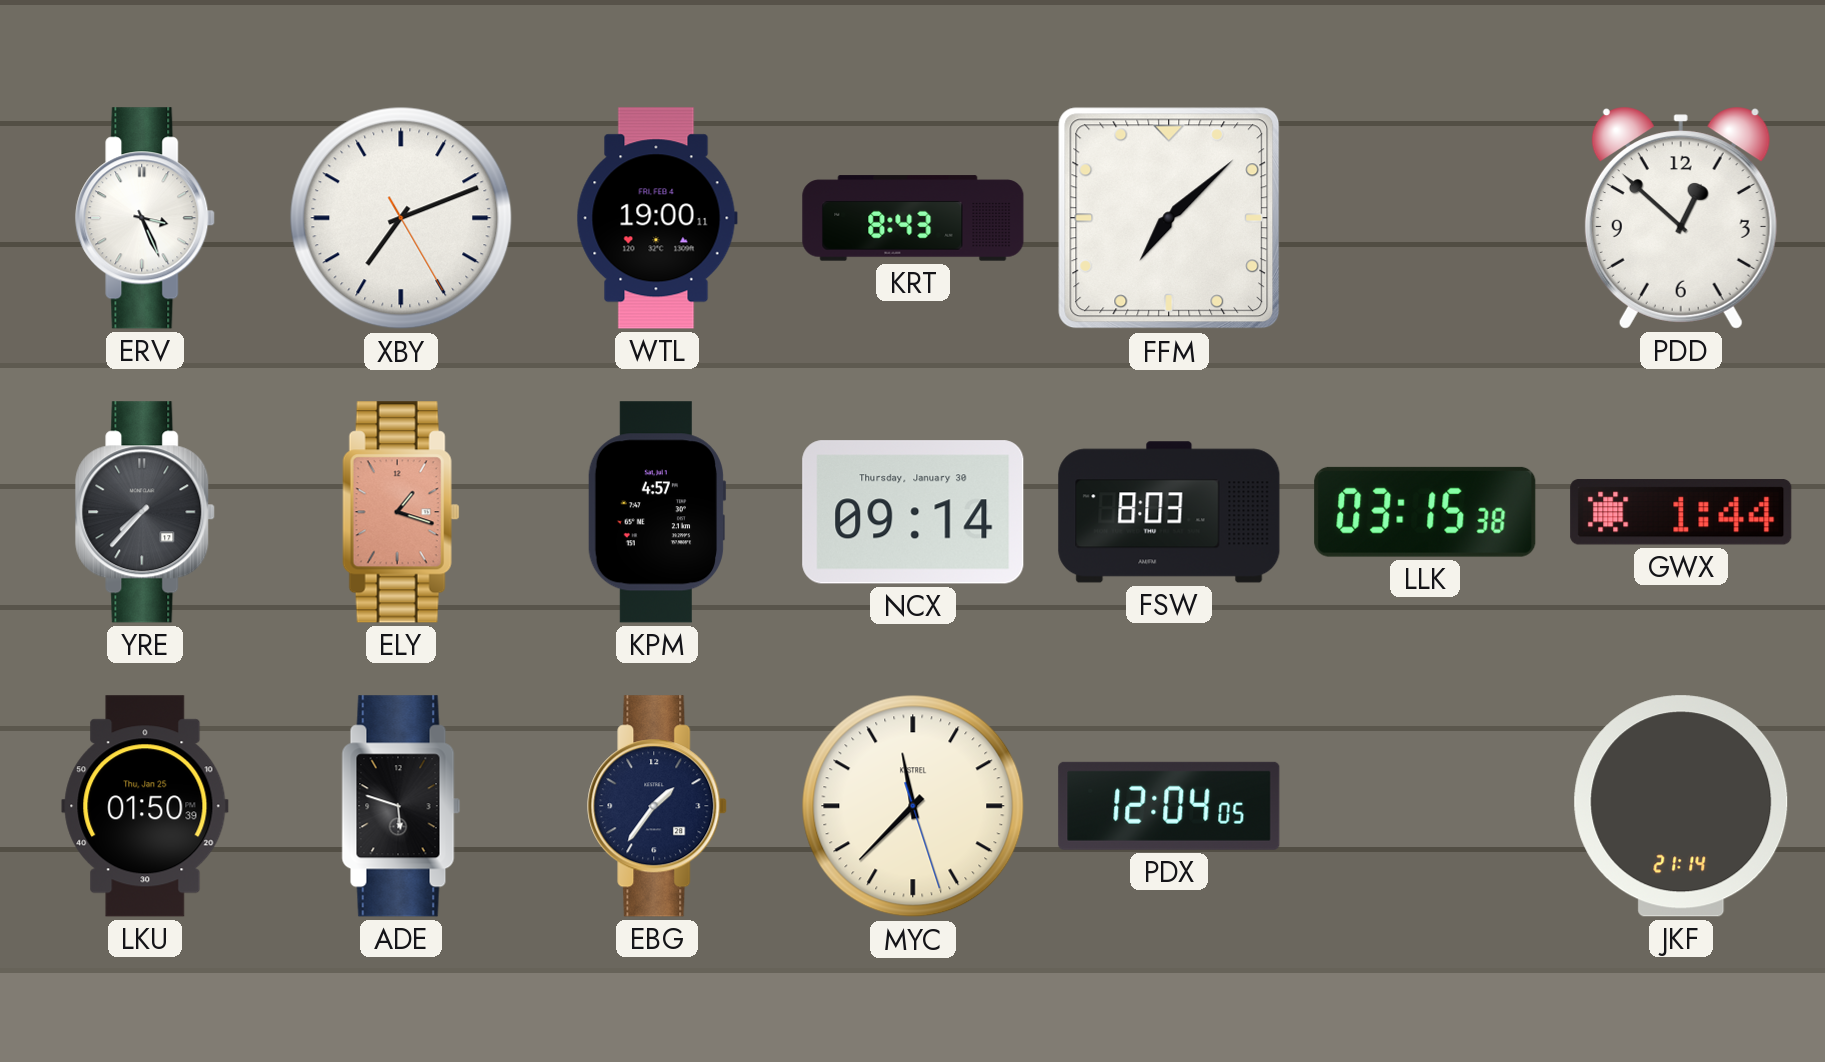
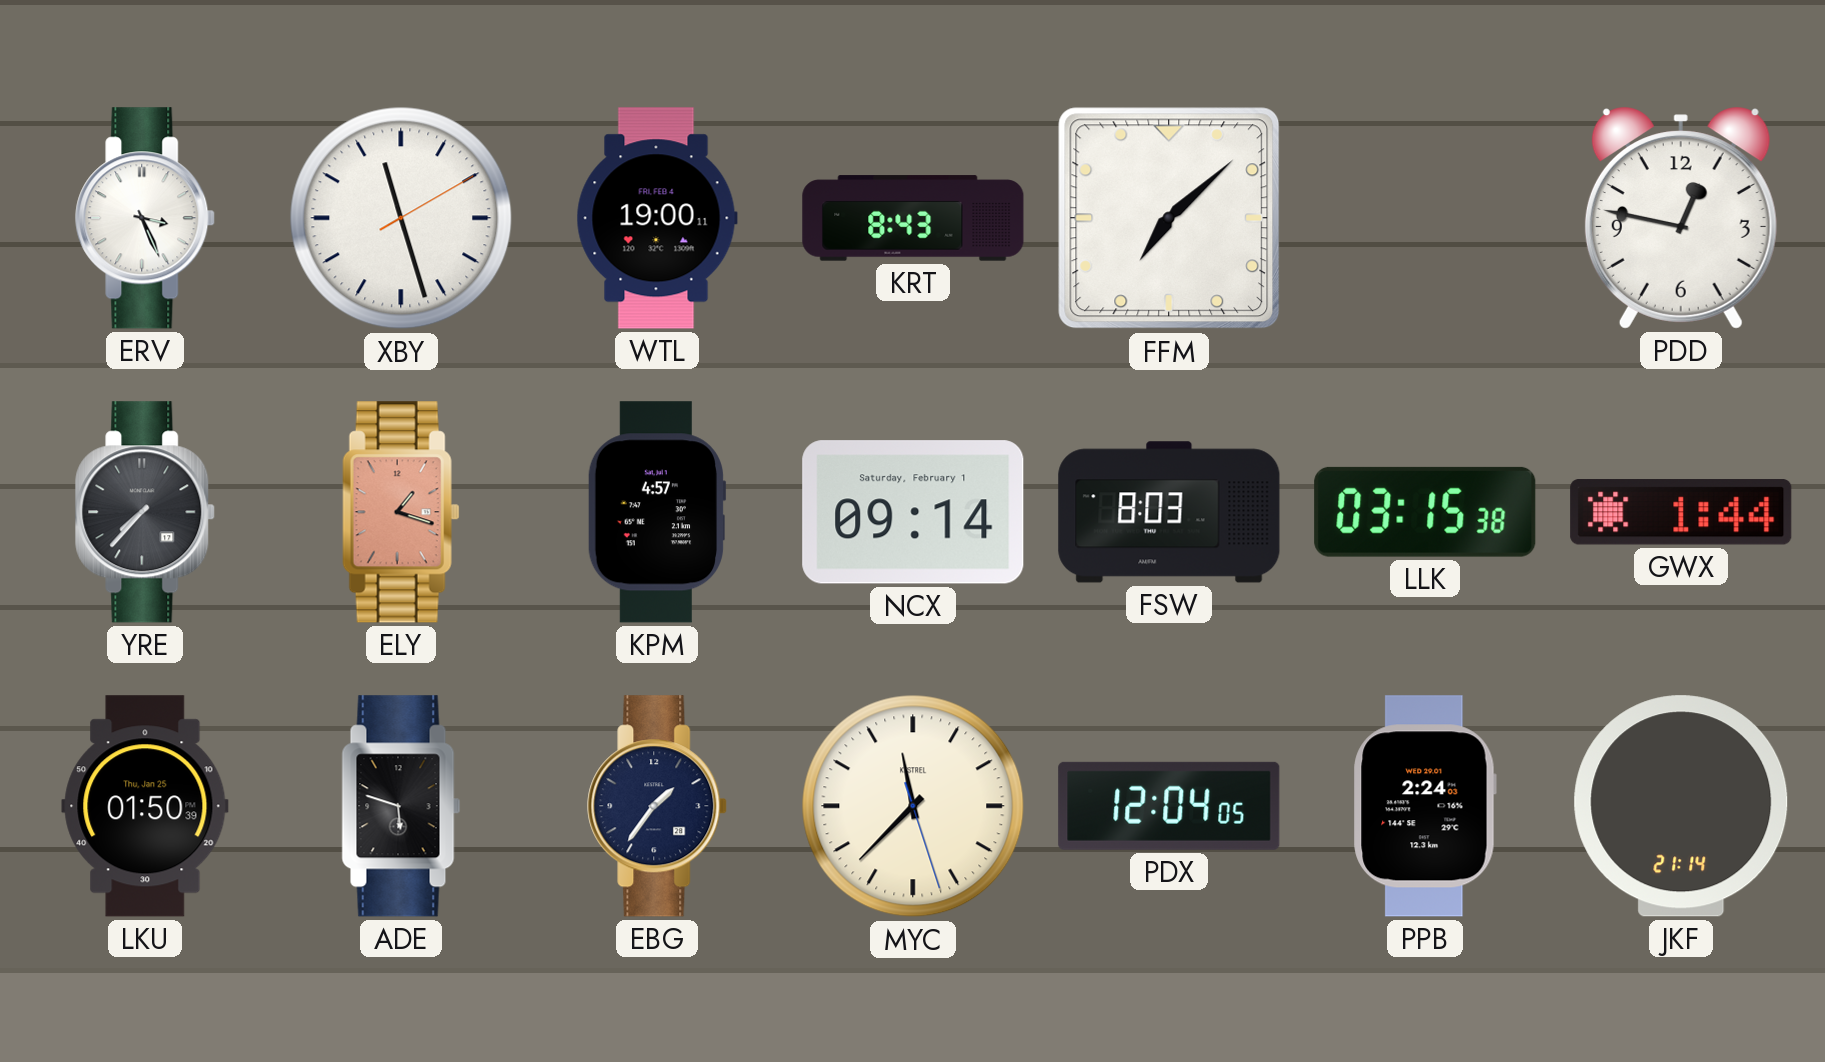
XBY: 7:11 -> 11:27
PDD: 12:52 -> 12:47
NCX date: Thursday, January 30 -> Saturday, February 1
PPB: none -> 2:24
